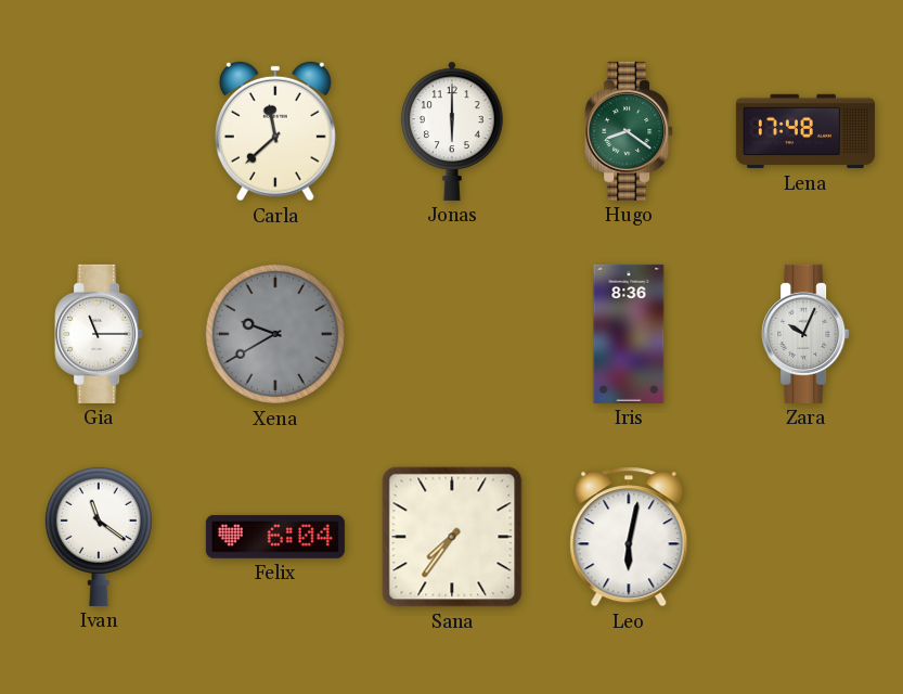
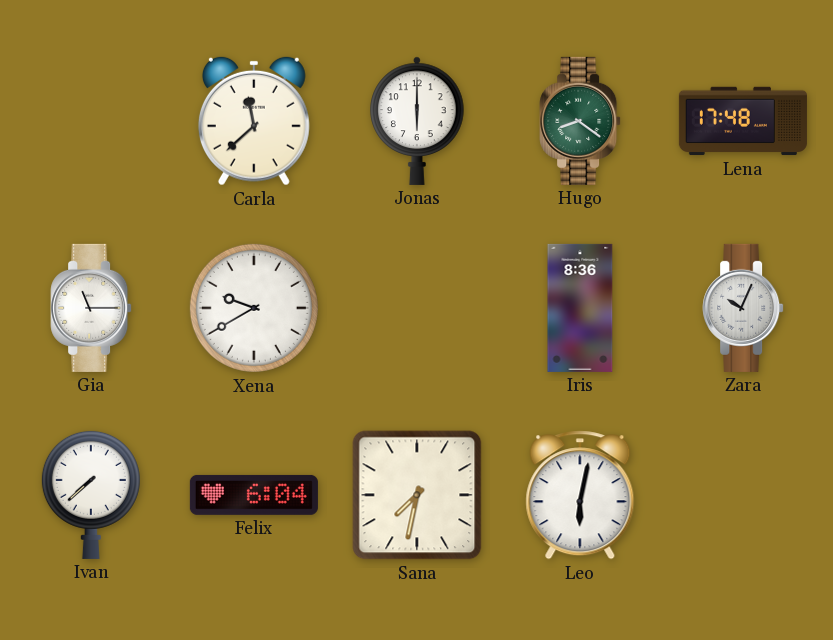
Xena dial: grey -> white
Ivan: 11:21 -> 7:38
Sana: 7:36 -> 7:32
